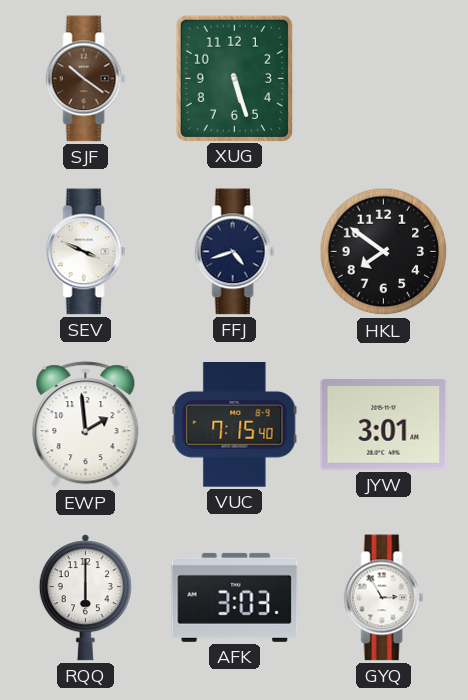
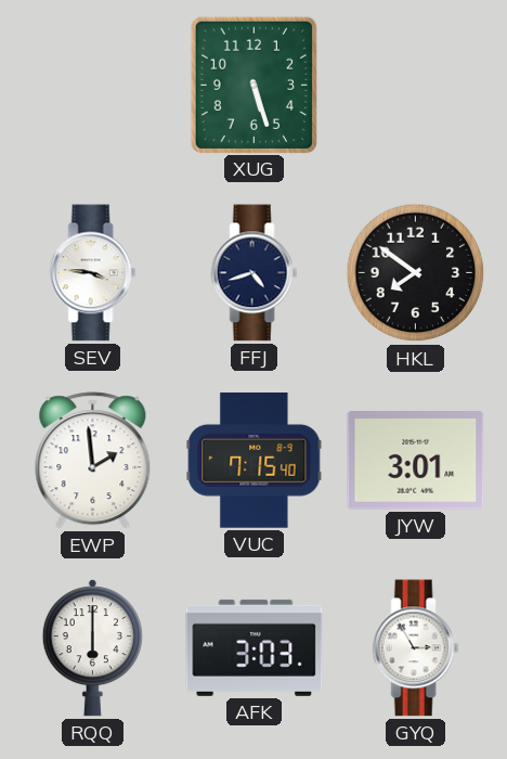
SJF: 10:21 -> none
SEV: 3:49 -> 3:46
